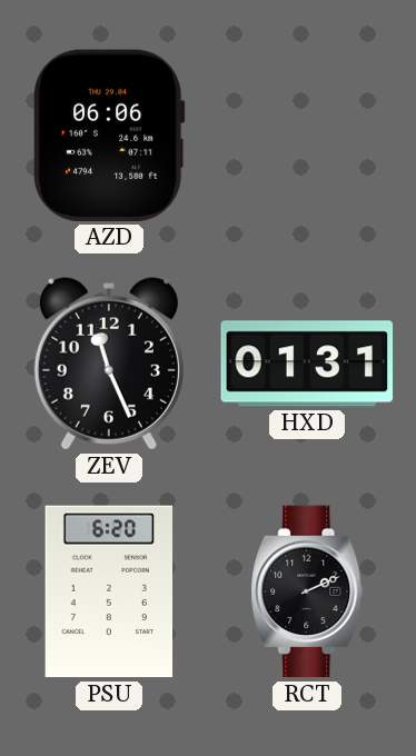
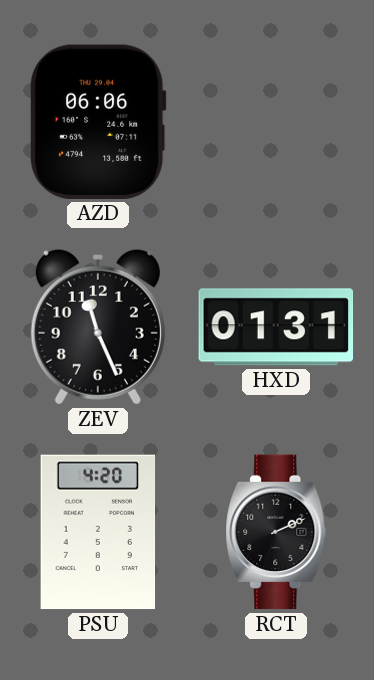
PSU: 6:20 -> 4:20
